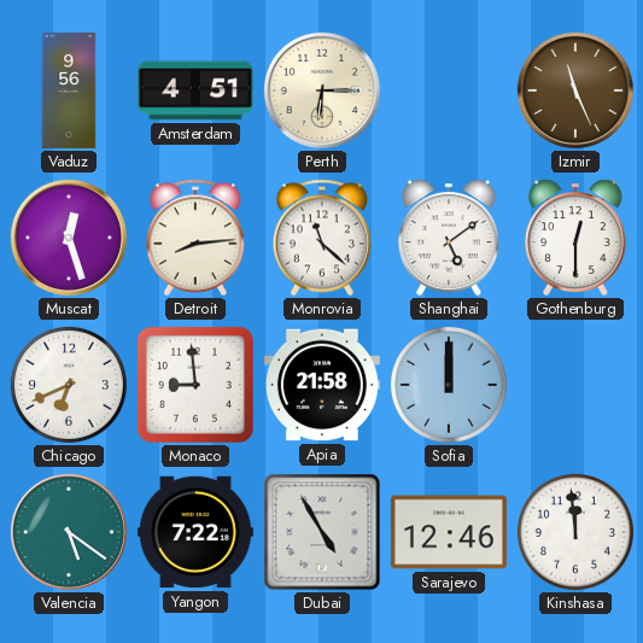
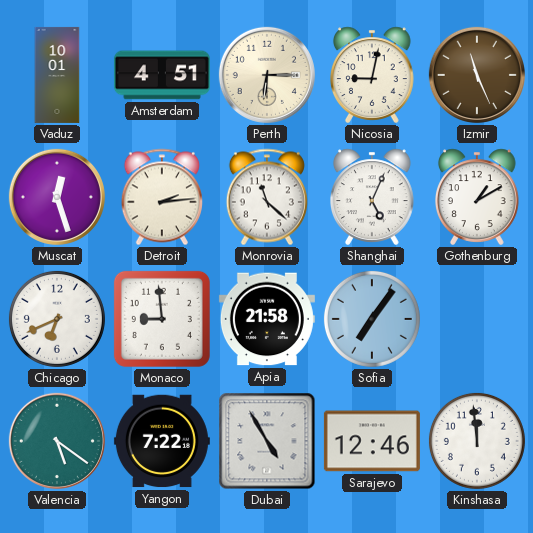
Vaduz: 9:56 -> 10:01
Nicosia: none -> 9:02
Detroit: 8:14 -> 2:14
Shanghai: 5:09 -> 5:04
Gothenburg: 12:30 -> 1:10
Sofia: 12:00 -> 7:06
